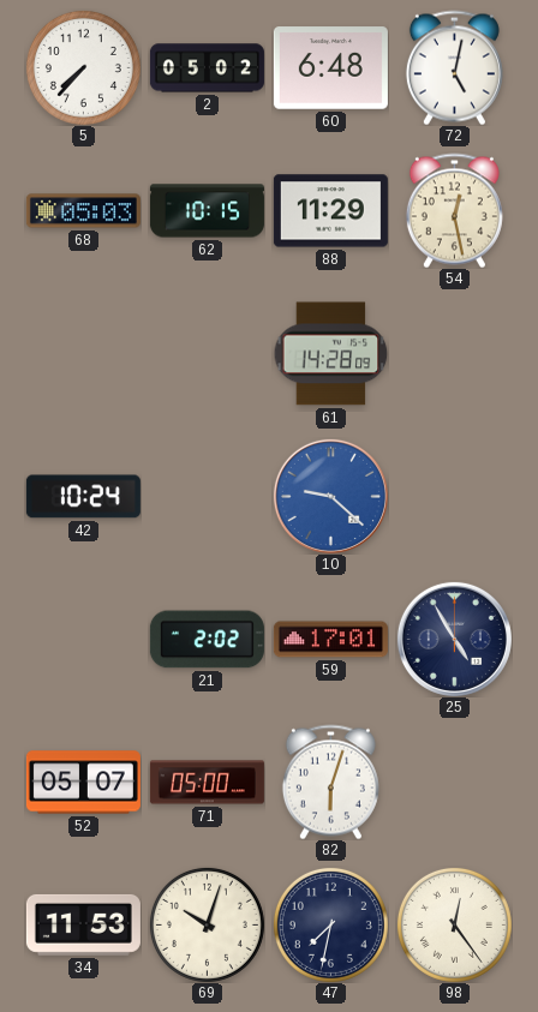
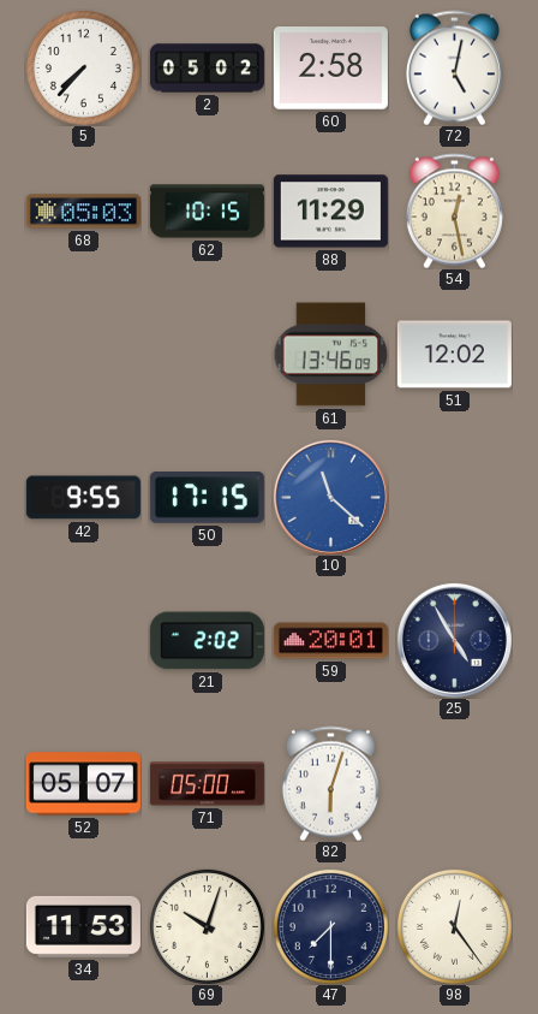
60: 6:48 -> 2:58
61: 14:28 -> 13:46
51: none -> 12:02
42: 10:24 -> 9:55
50: none -> 17:15
10: 9:22 -> 11:22
59: 17:01 -> 20:01
47: 7:32 -> 7:30
